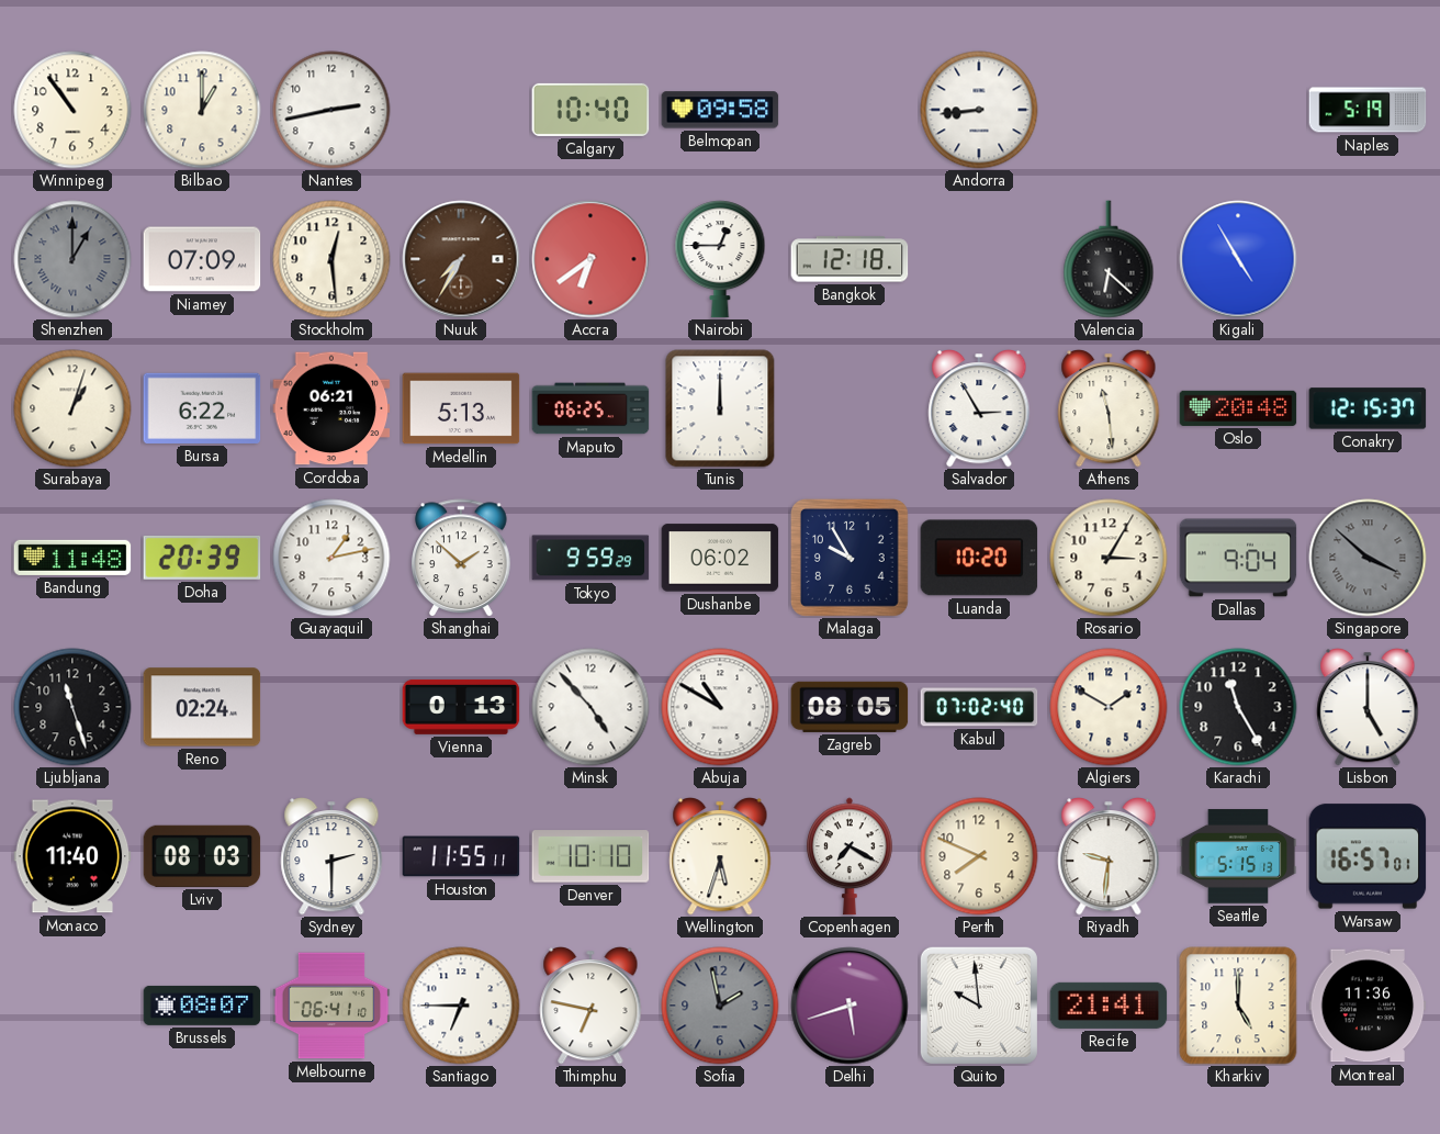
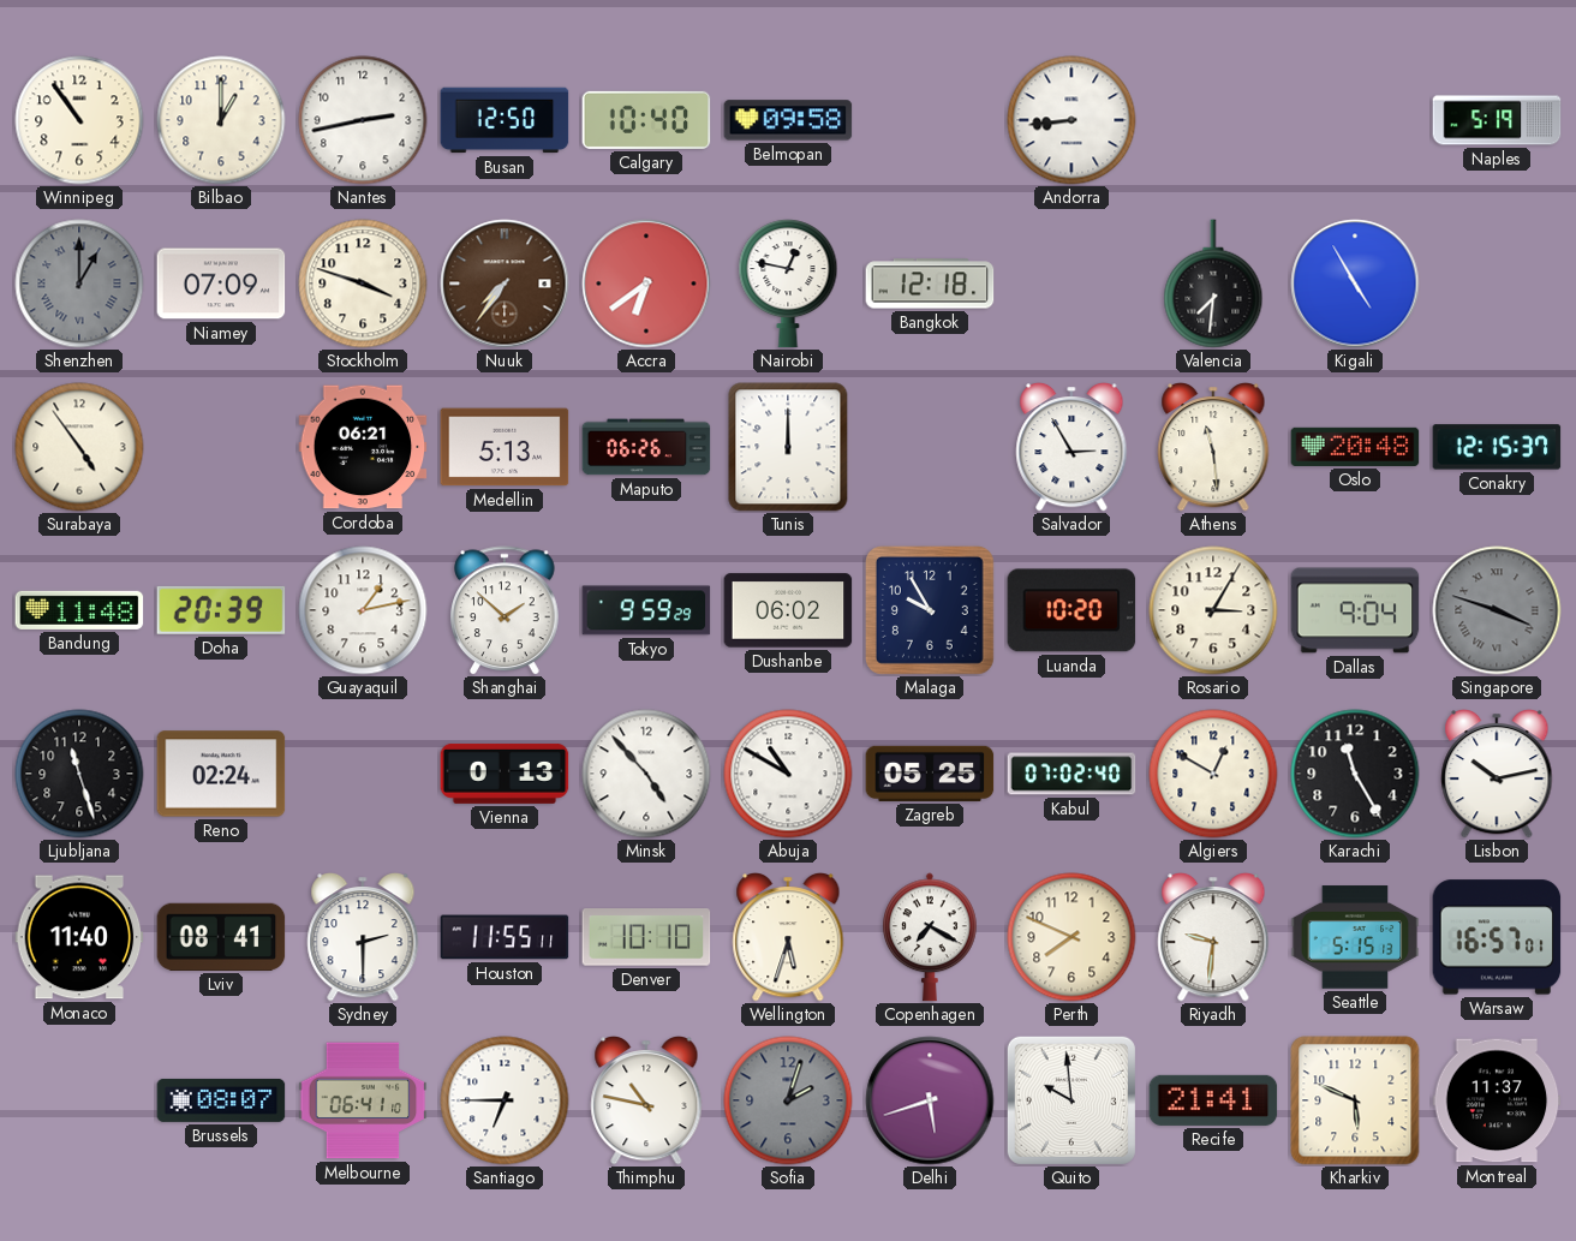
Busan: none -> 12:50
Stockholm: 12:29 -> 3:48
Nuuk: 7:35 -> 7:36
Nairobi: 12:45 -> 12:47
Valencia: 6:22 -> 7:31
Surabaya: 1:03 -> 4:54
Bursa: 6:22 -> none
Maputo: 06:25 -> 06:26
Singapore: 3:52 -> 3:48
Zagreb: 08:05 -> 05:25
Algiers: 1:50 -> 12:50
Lisbon: 5:00 -> 10:13
Lviv: 08:03 -> 08:41
Thimphu: 6:47 -> 10:47
Sofia: 1:58 -> 2:03
Kharkiv: 5:00 -> 5:49
Montreal: 11:36 -> 11:37
